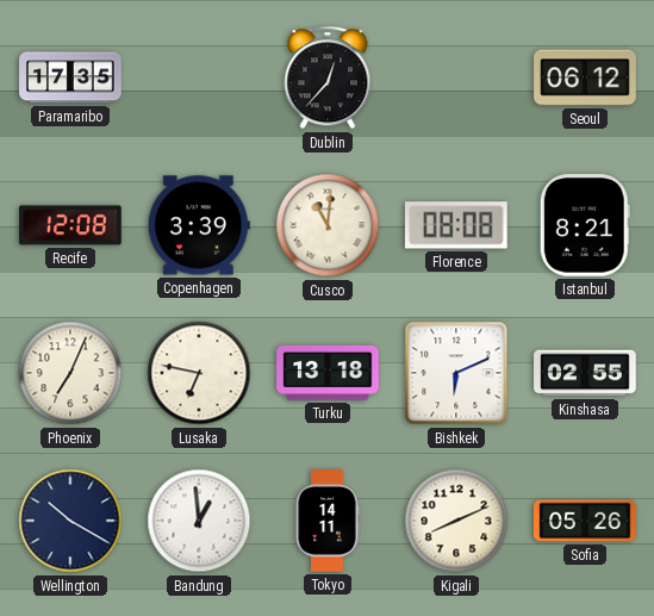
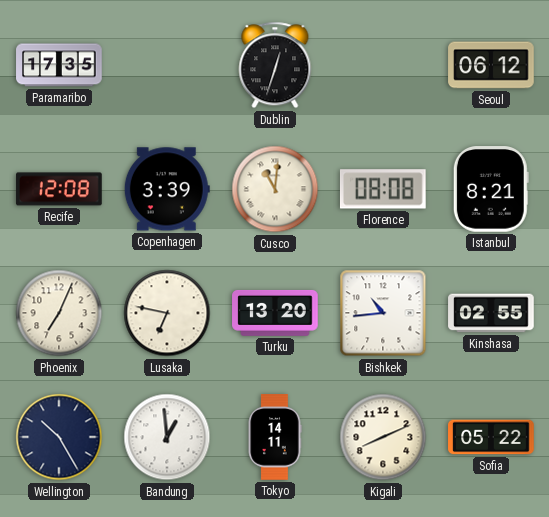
Dublin: 12:37 -> 12:33
Turku: 13:18 -> 13:20
Bishkek: 6:11 -> 10:44
Wellington: 10:20 -> 10:25
Sofia: 05:26 -> 05:22
